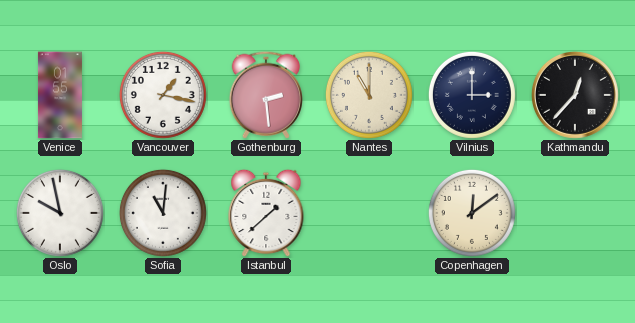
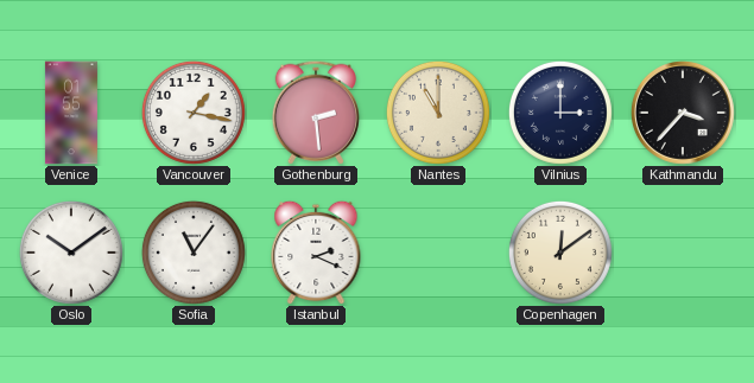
Kathmandu: 12:37 -> 3:37
Oslo: 9:58 -> 10:09
Sofia: 11:01 -> 11:06
Istanbul: 1:38 -> 2:19
